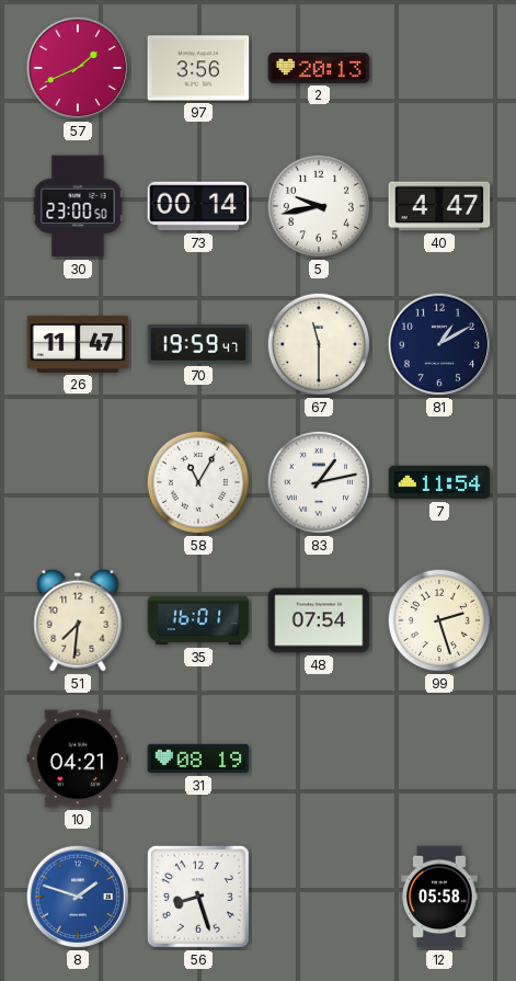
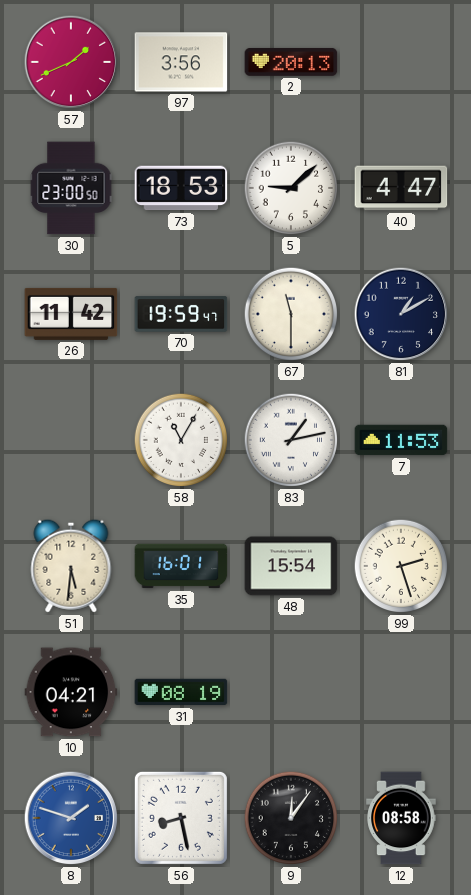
73: 00:14 -> 18:53
5: 9:43 -> 9:08
26: 11:47 -> 11:42
7: 11:54 -> 11:53
51: 7:31 -> 5:31
48: 07:54 -> 15:54
56: 8:27 -> 8:28
9: none -> 12:06
12: 05:58 -> 08:58
